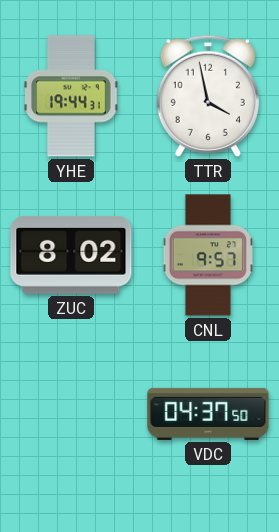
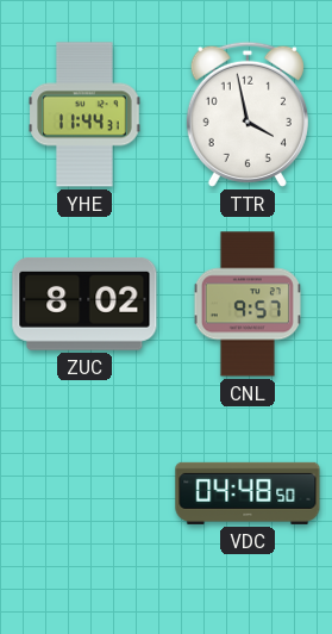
YHE: 19:44 -> 11:44
VDC: 04:37 -> 04:48
